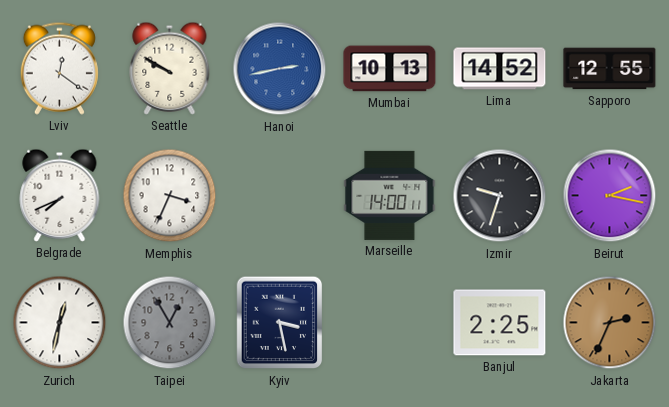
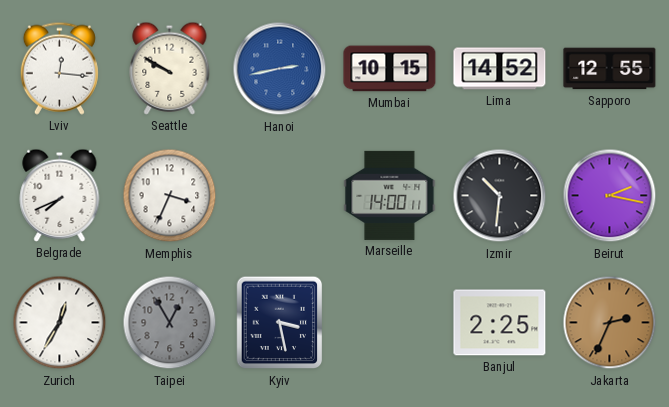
Lviv: 12:21 -> 12:16
Mumbai: 10:13 -> 10:15
Izmir: 9:33 -> 10:31
Zurich: 12:32 -> 12:35
